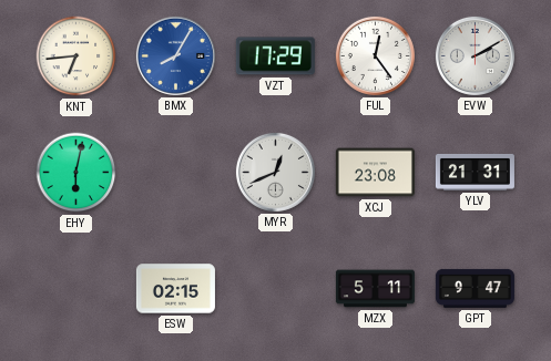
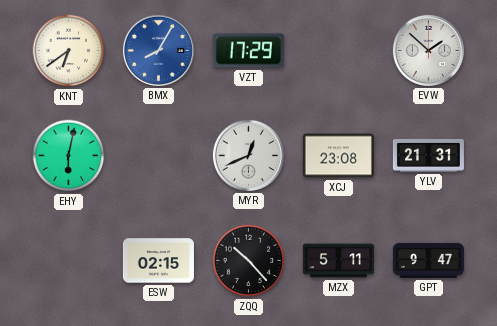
KNT: 6:44 -> 6:39
FUL: 12:24 -> none
EVW: 2:10 -> 1:52
ZQQ: none -> 10:23
